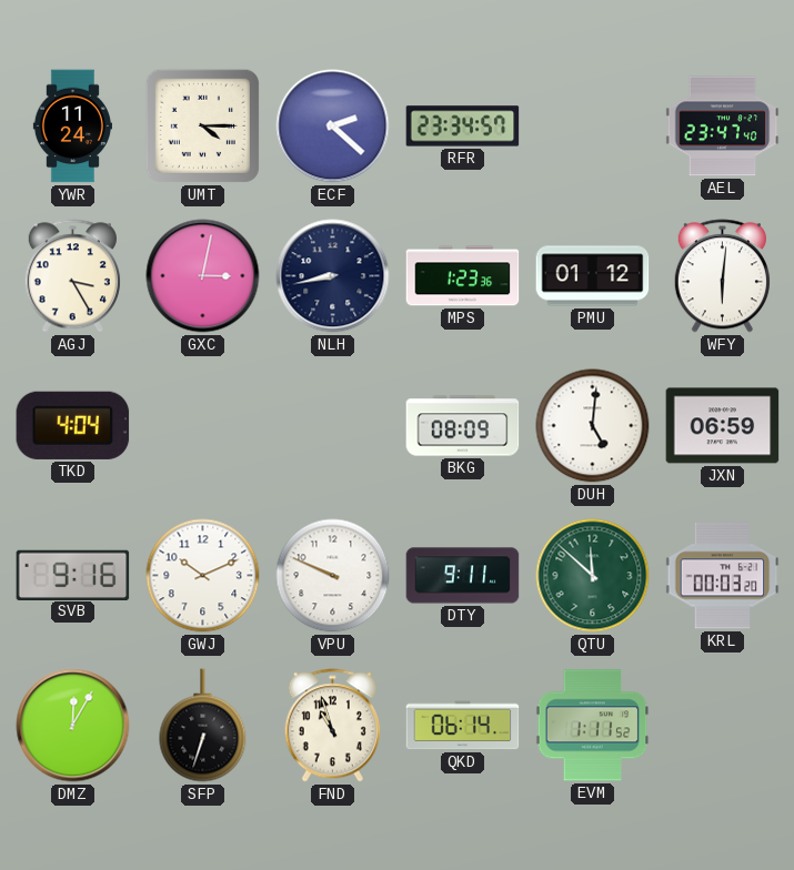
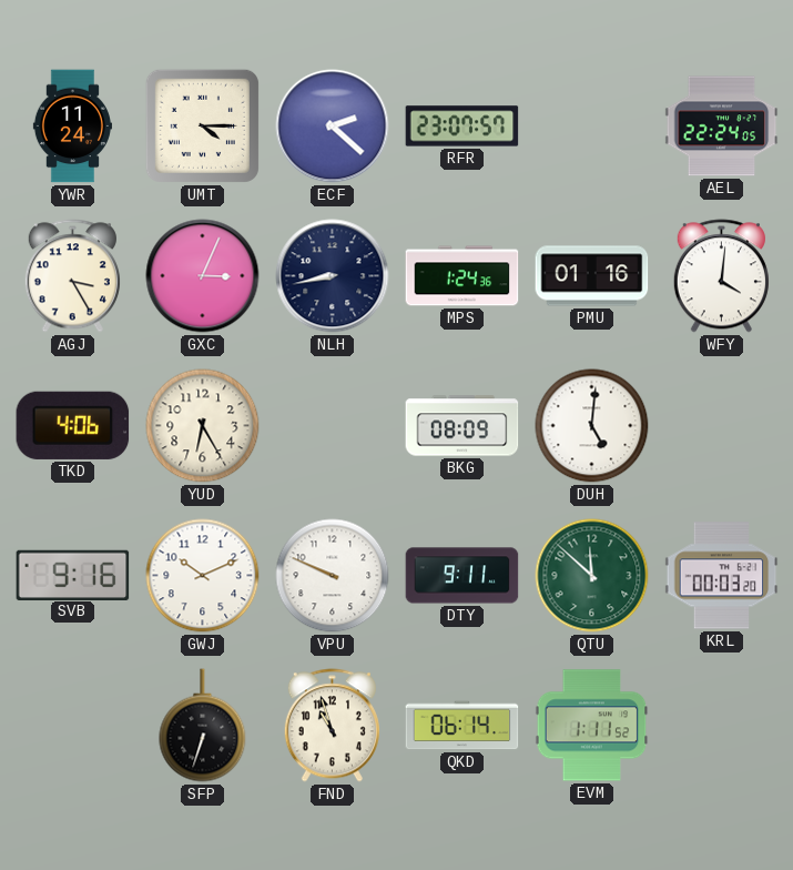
RFR: 23:34 -> 23:07
AEL: 23:47 -> 22:24
GXC: 3:02 -> 3:04
MPS: 1:23 -> 1:24
PMU: 01:12 -> 01:16
WFY: 6:01 -> 4:01
TKD: 4:04 -> 4:06
YUD: none -> 6:25
JXN: 06:59 -> none
DMZ: 12:05 -> none
